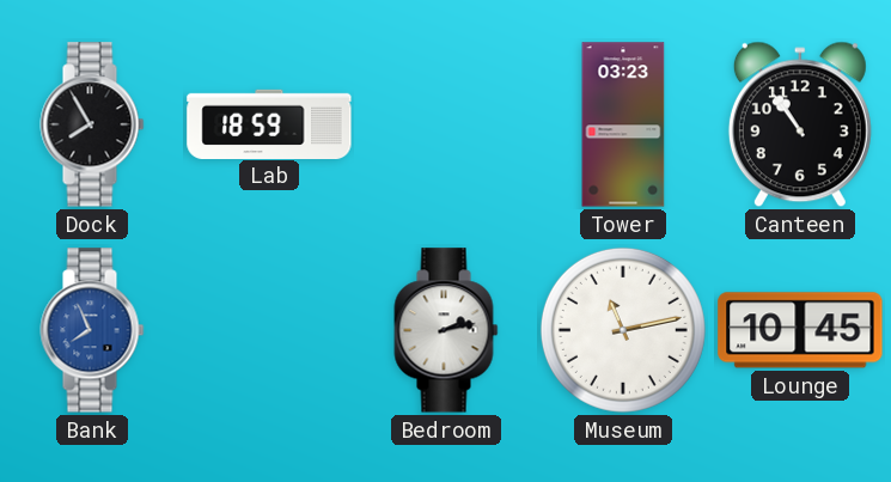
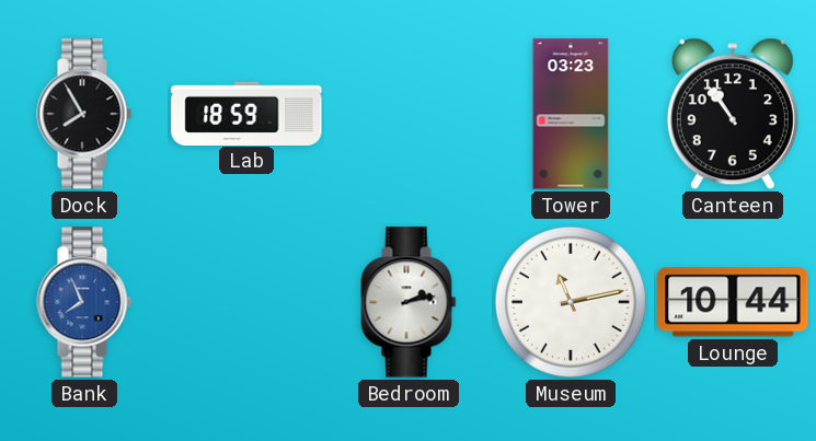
Lounge: 10:45 -> 10:44
